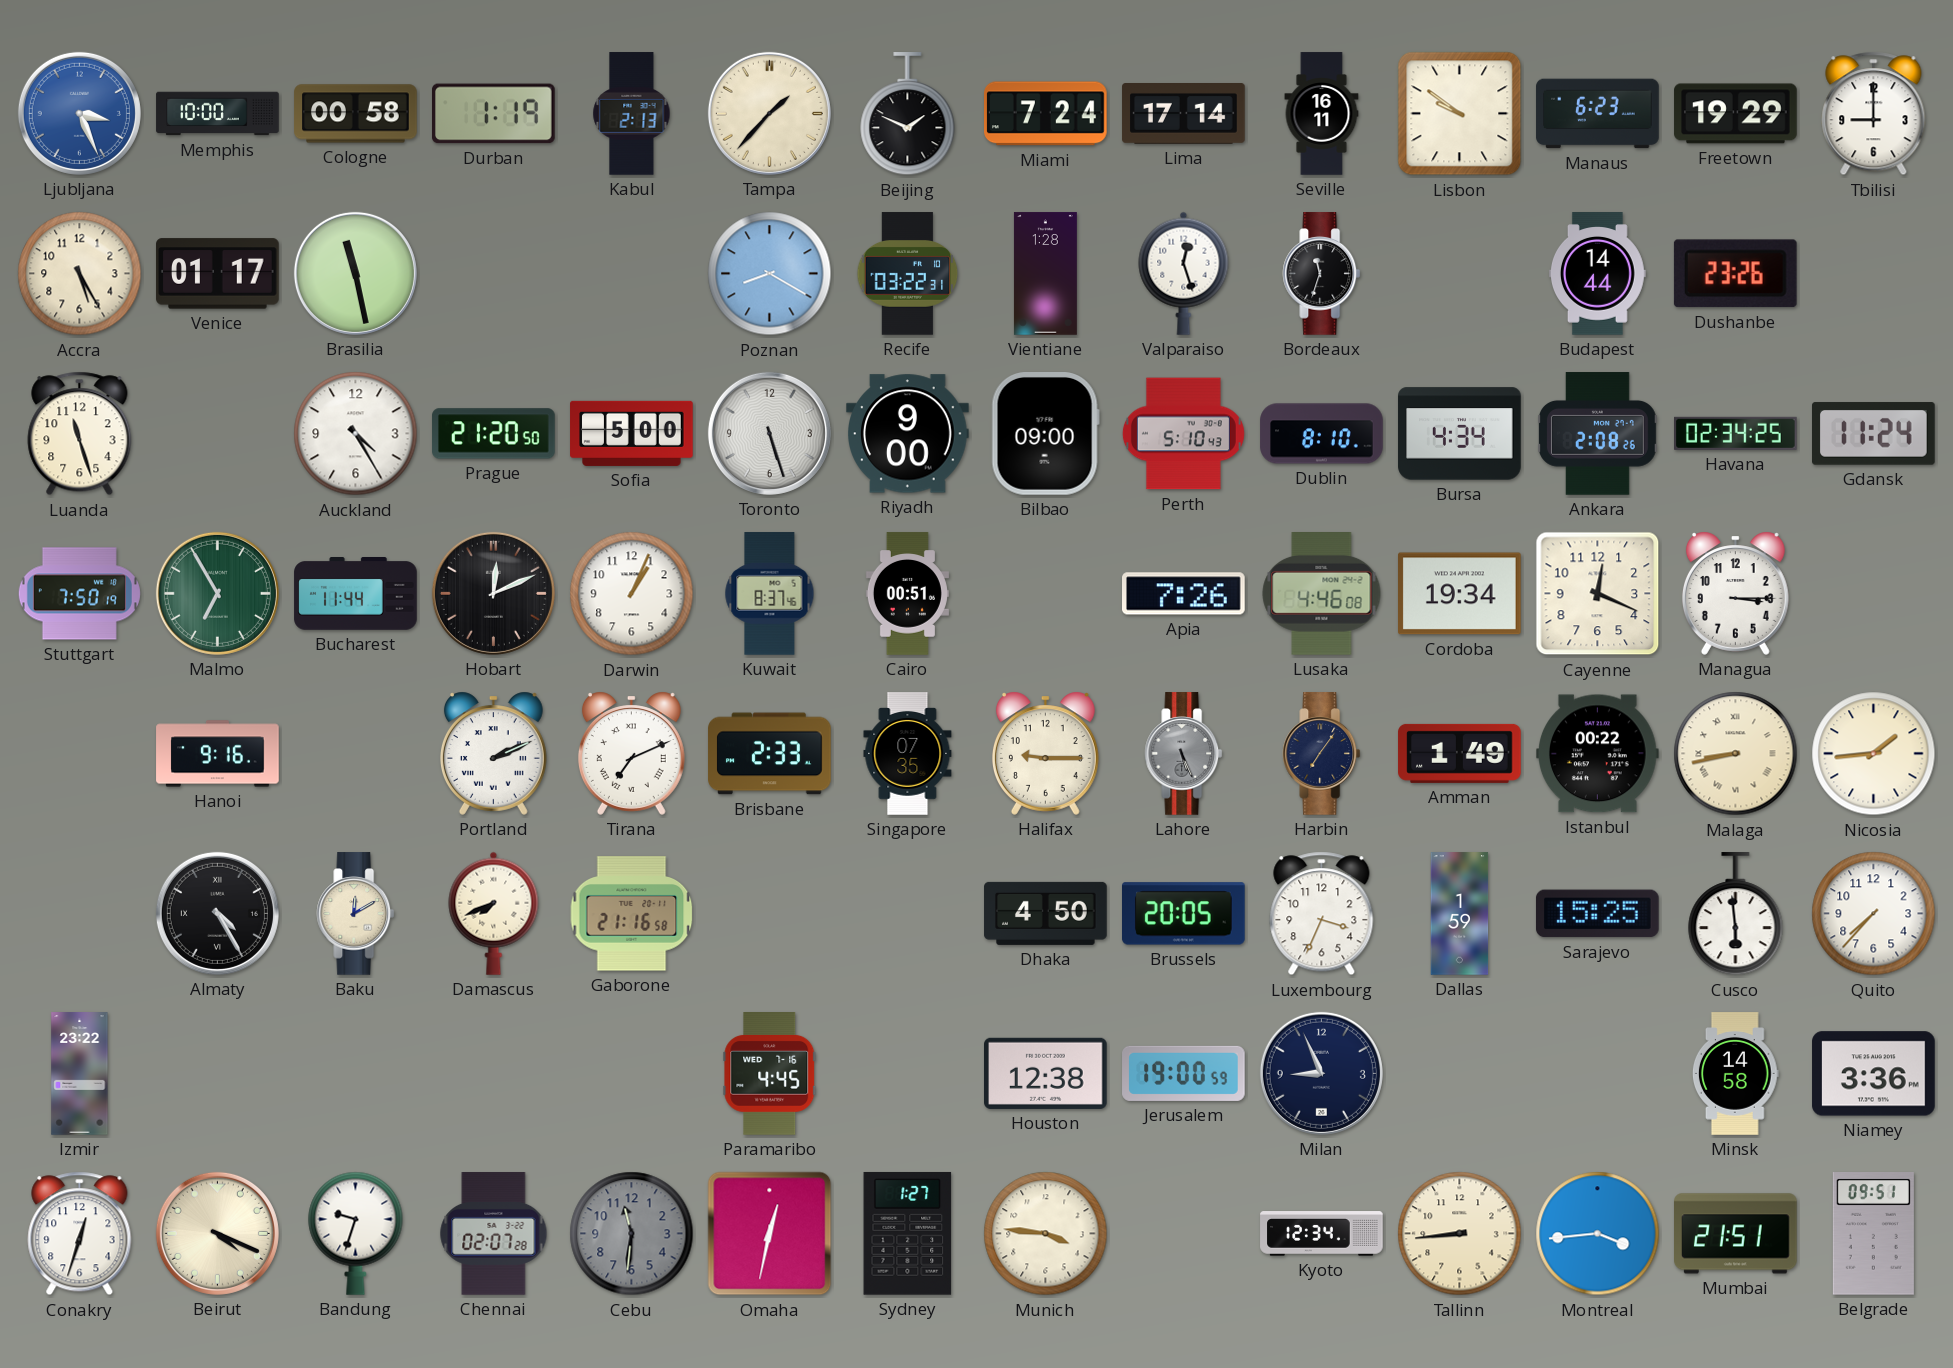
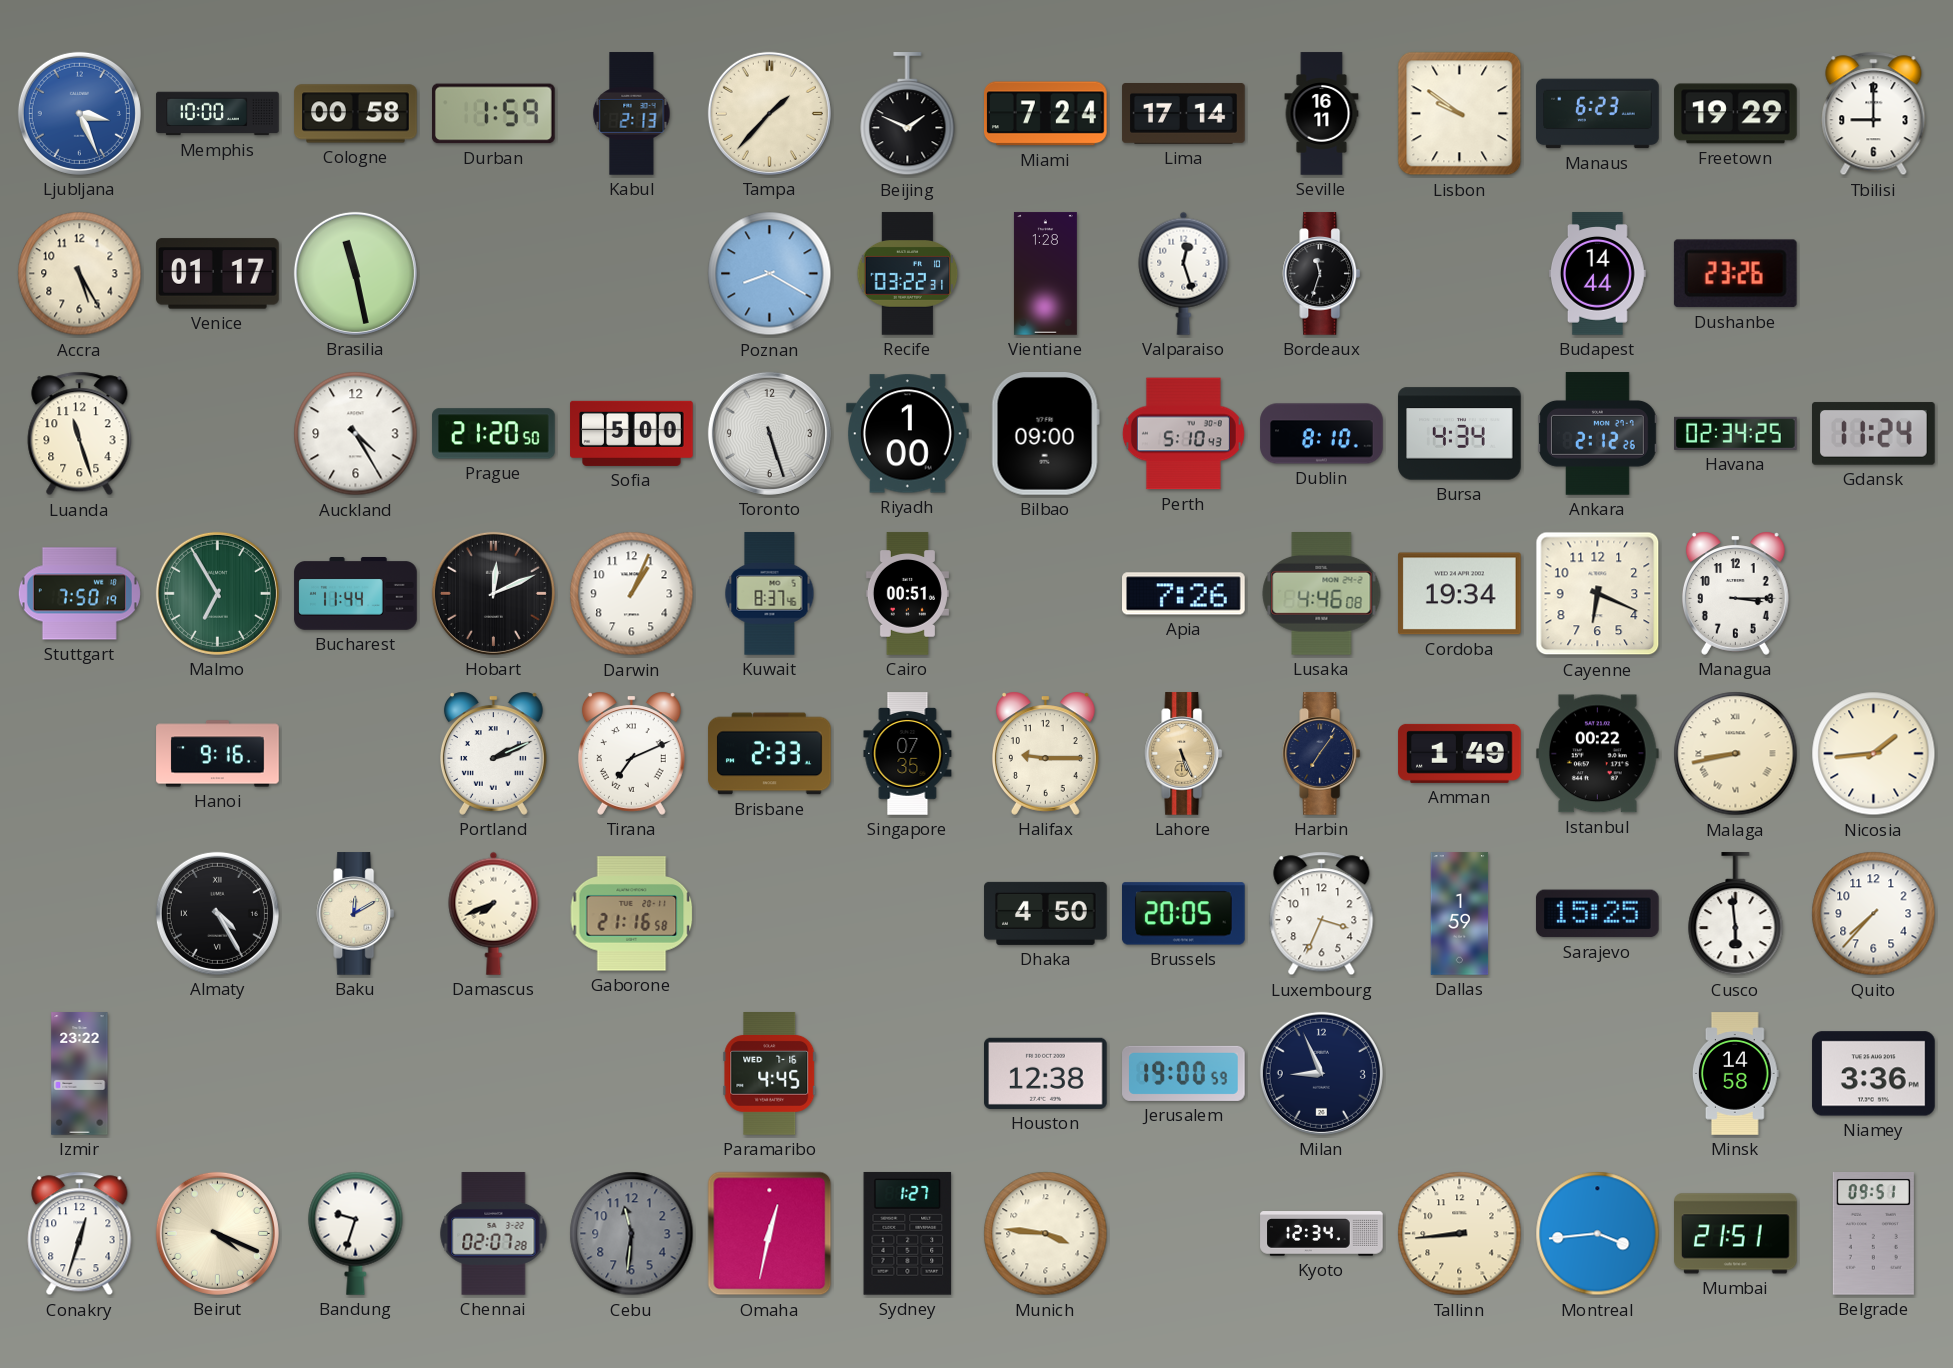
Durban: 1:19 -> 1:59
Riyadh: 9:00 -> 1:00
Ankara: 2:08 -> 2:12
Cayenne: 12:19 -> 6:19
Lahore dial: grey -> champagne
